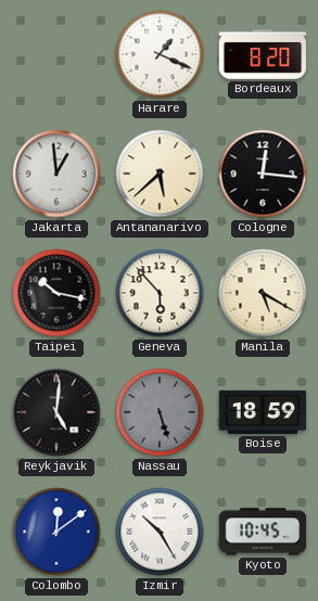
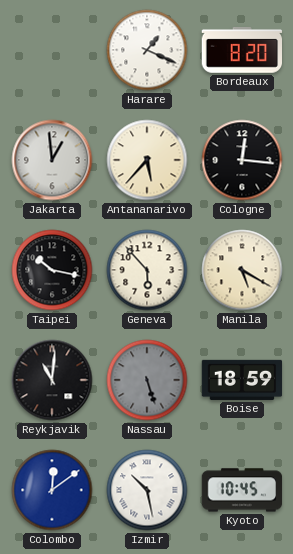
Antananarivo: 5:38 -> 5:37
Reykjavik: 5:01 -> 11:01
Izmir: 10:25 -> 10:28
